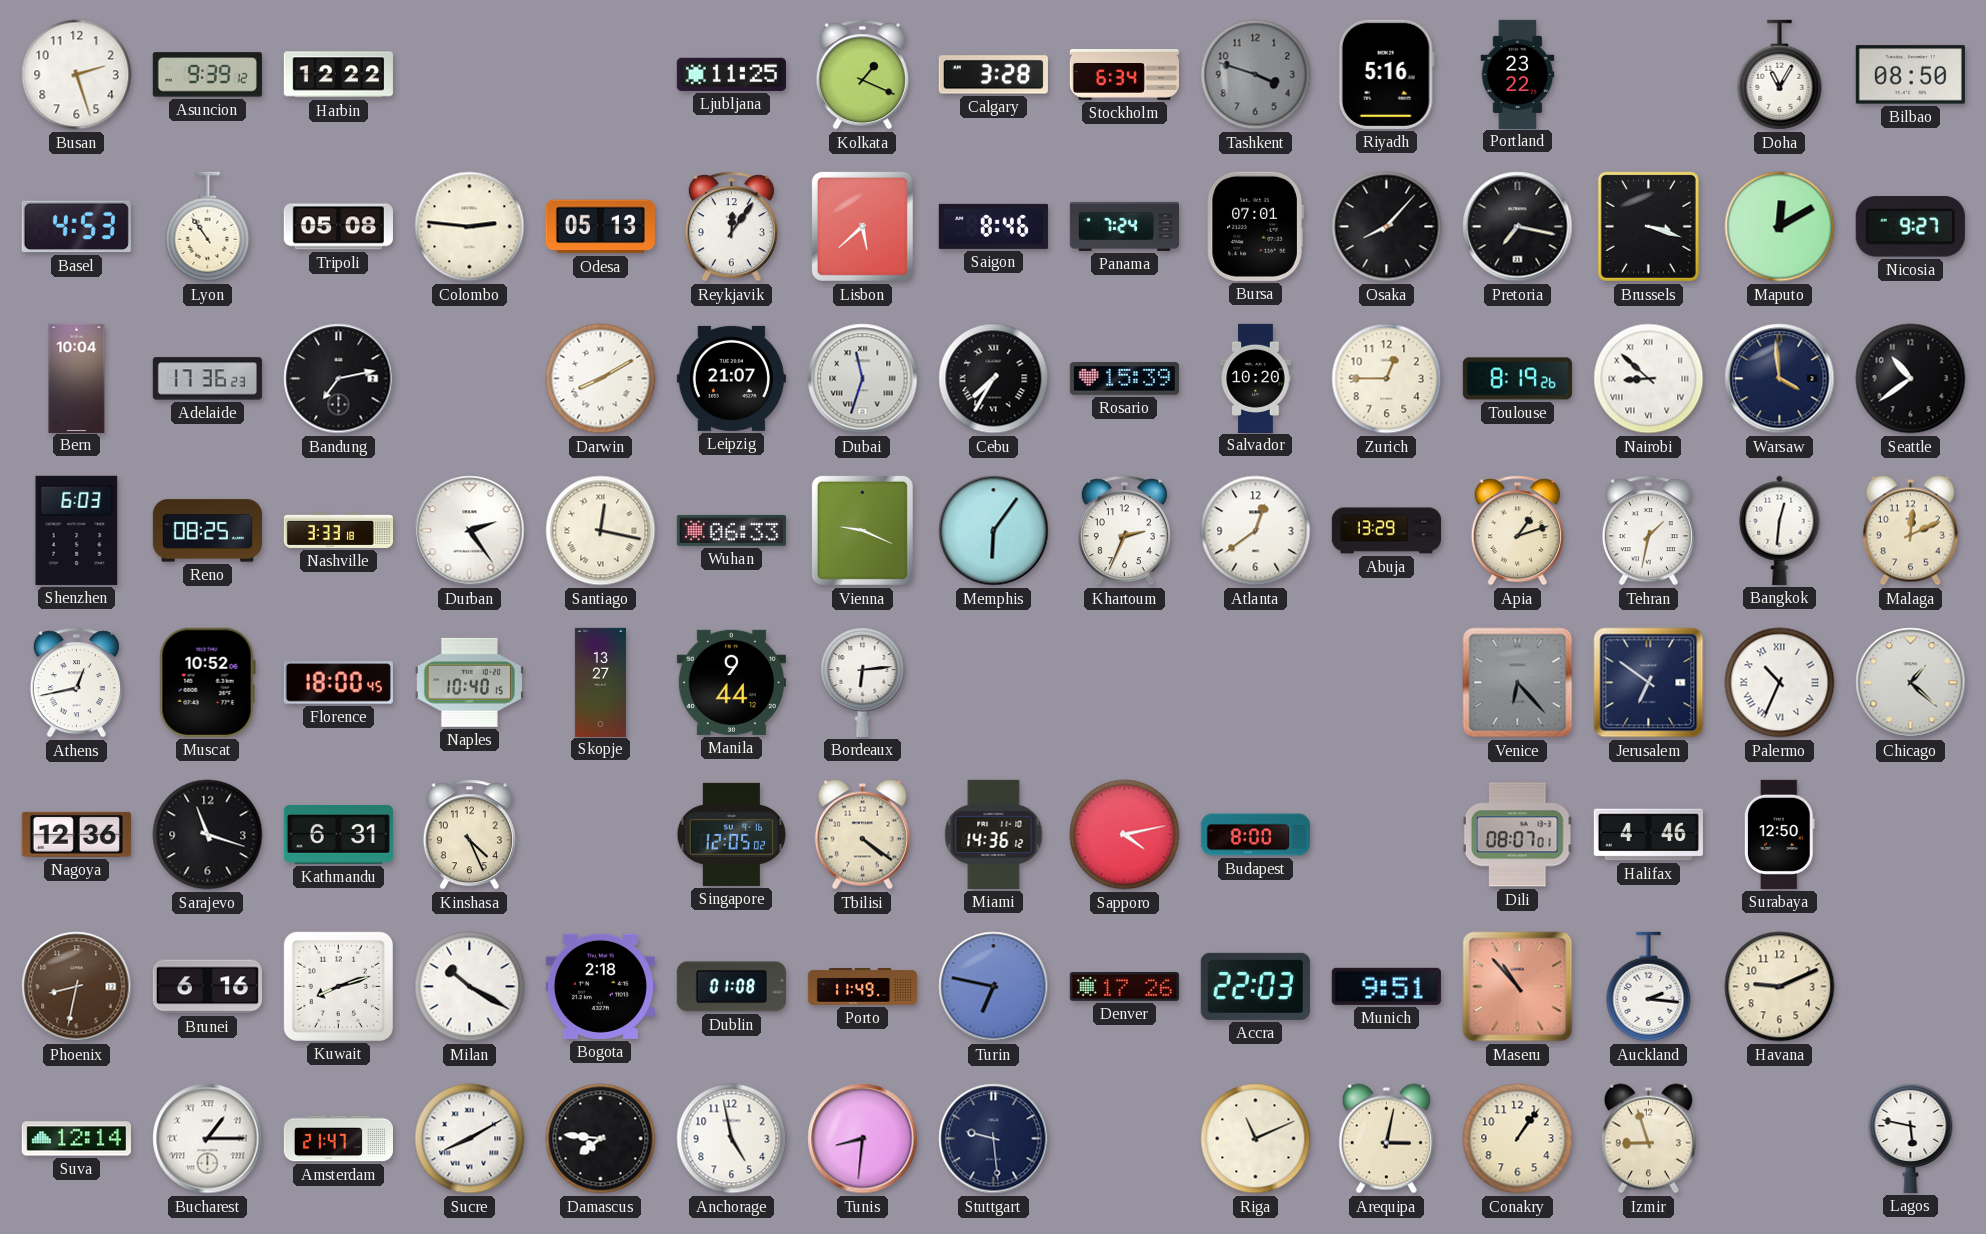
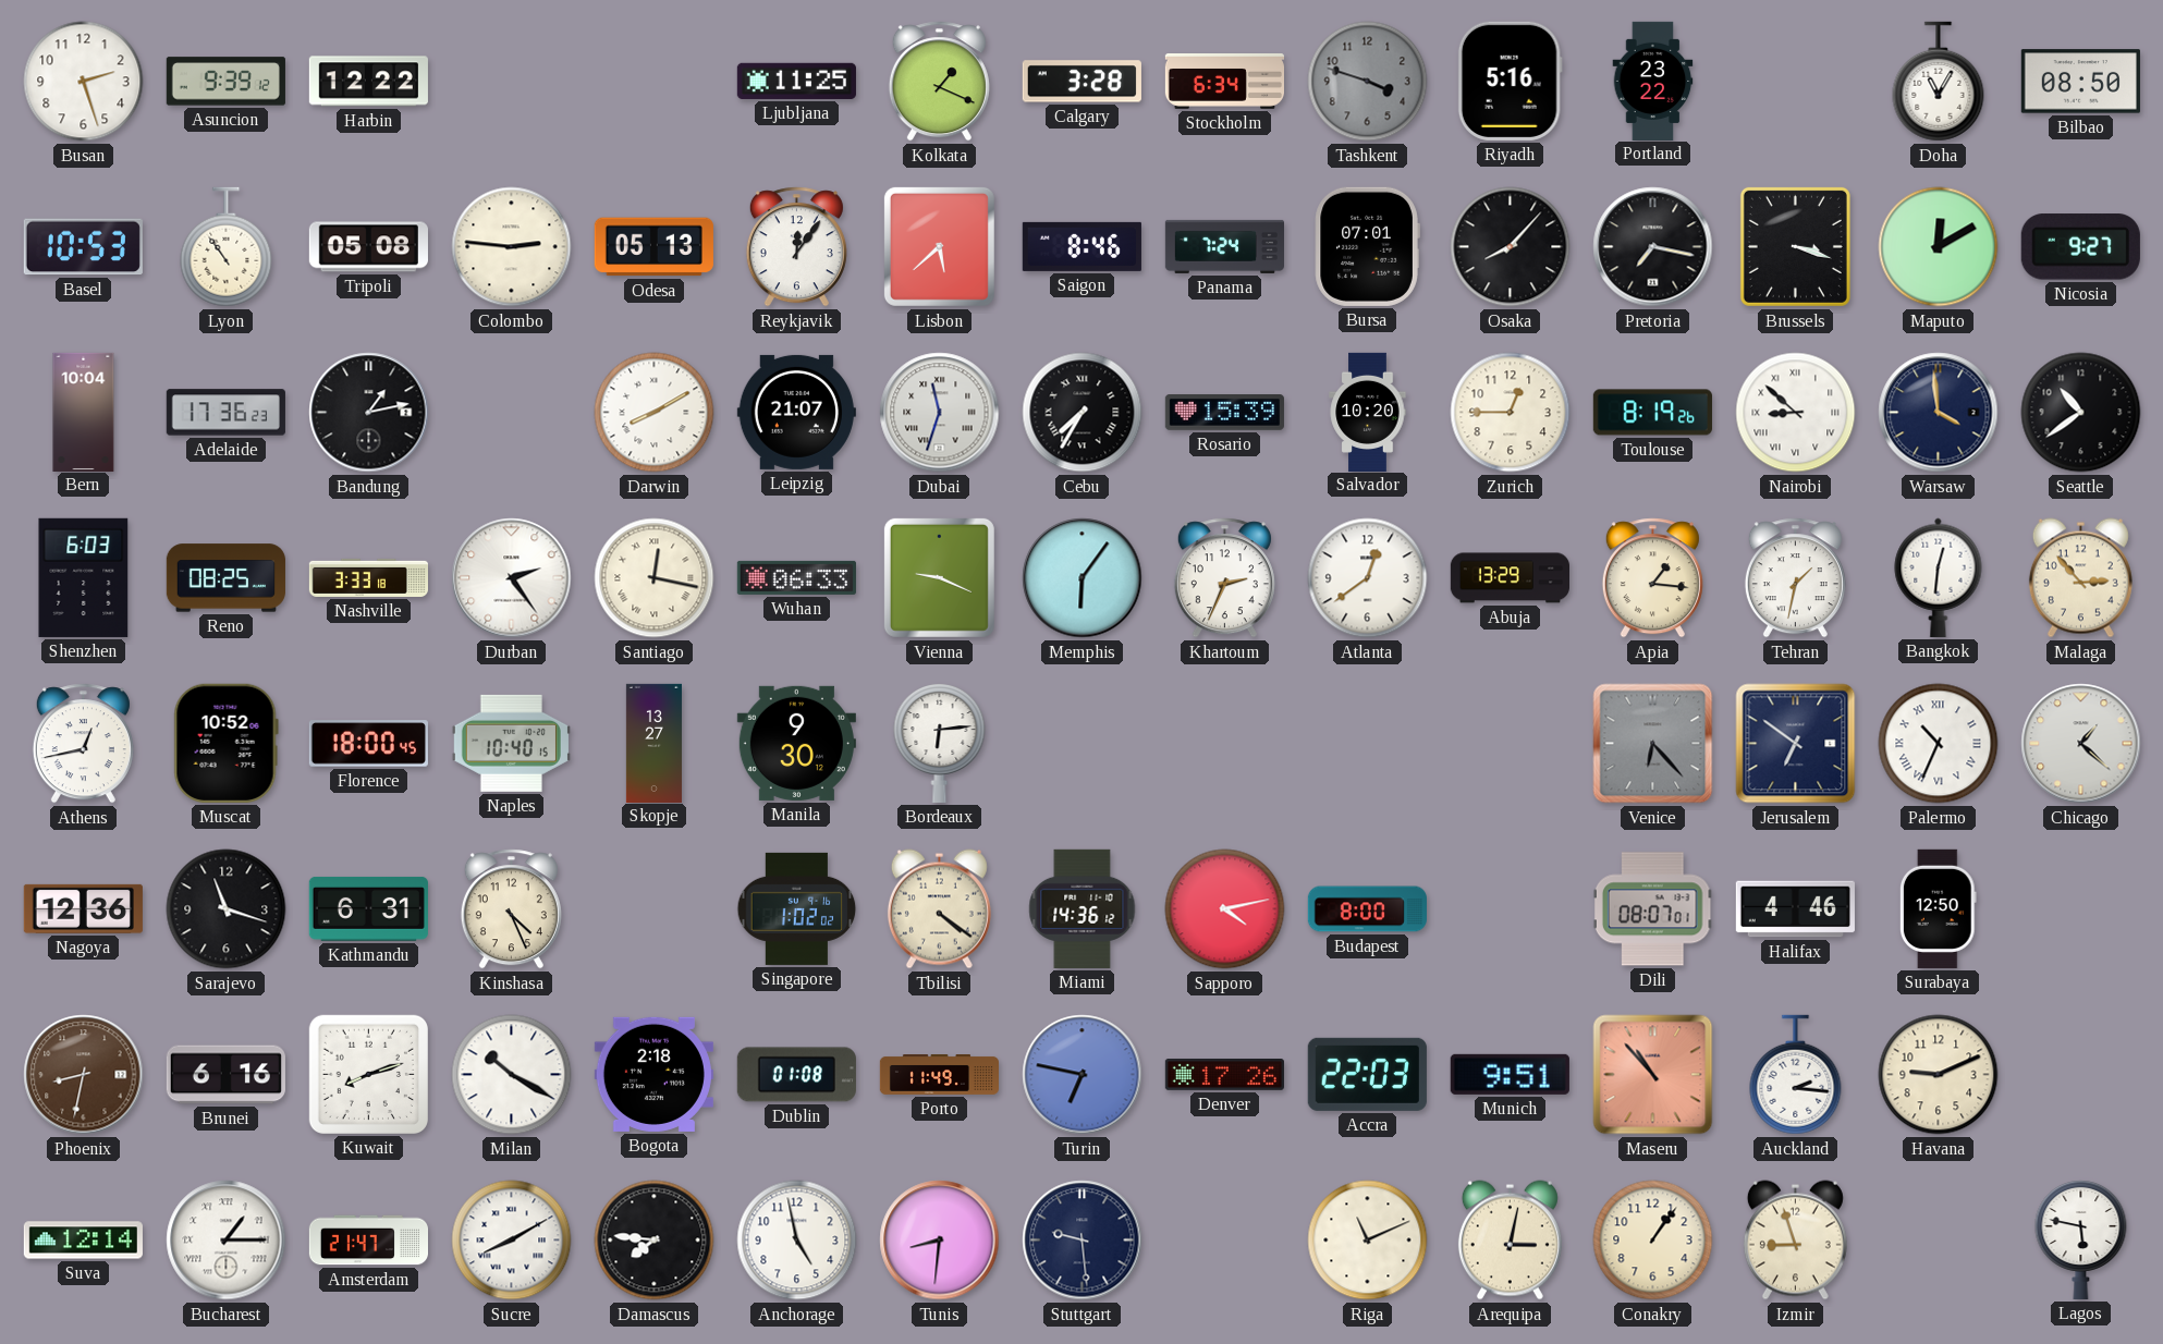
Basel: 4:53 -> 10:53
Bandung: 7:13 -> 1:13
Apia: 1:12 -> 1:16
Malaga: 12:11 -> 2:53
Manila: 9:44 -> 9:30
Singapore: 12:05 -> 1:02
